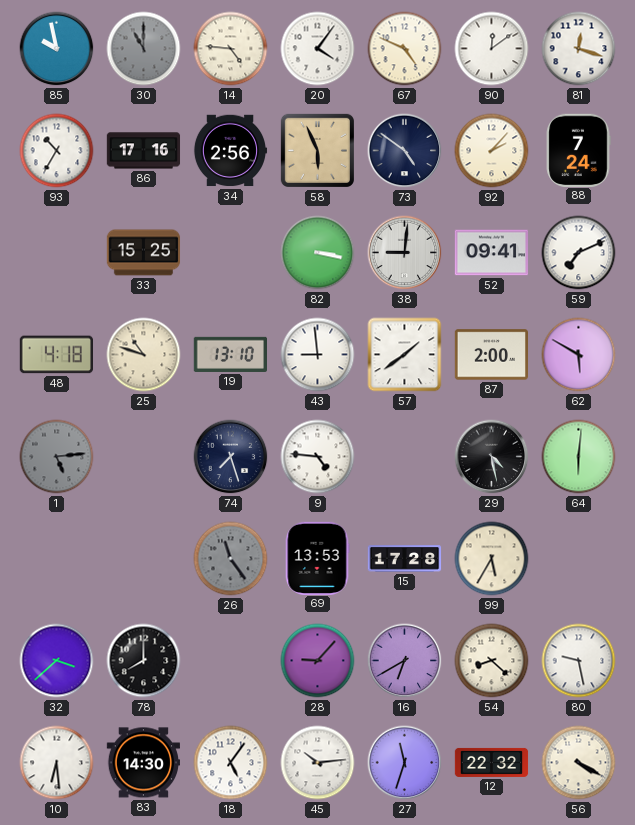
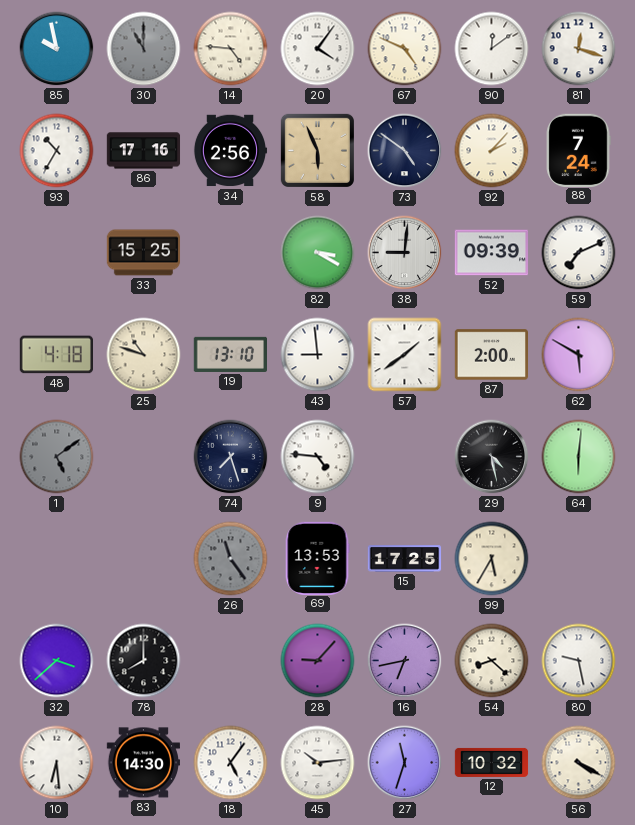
82: 3:17 -> 3:20
52: 09:41 -> 09:39
1: 5:14 -> 5:09
15: 17:28 -> 17:25
16: 6:40 -> 6:43
12: 22:32 -> 10:32
